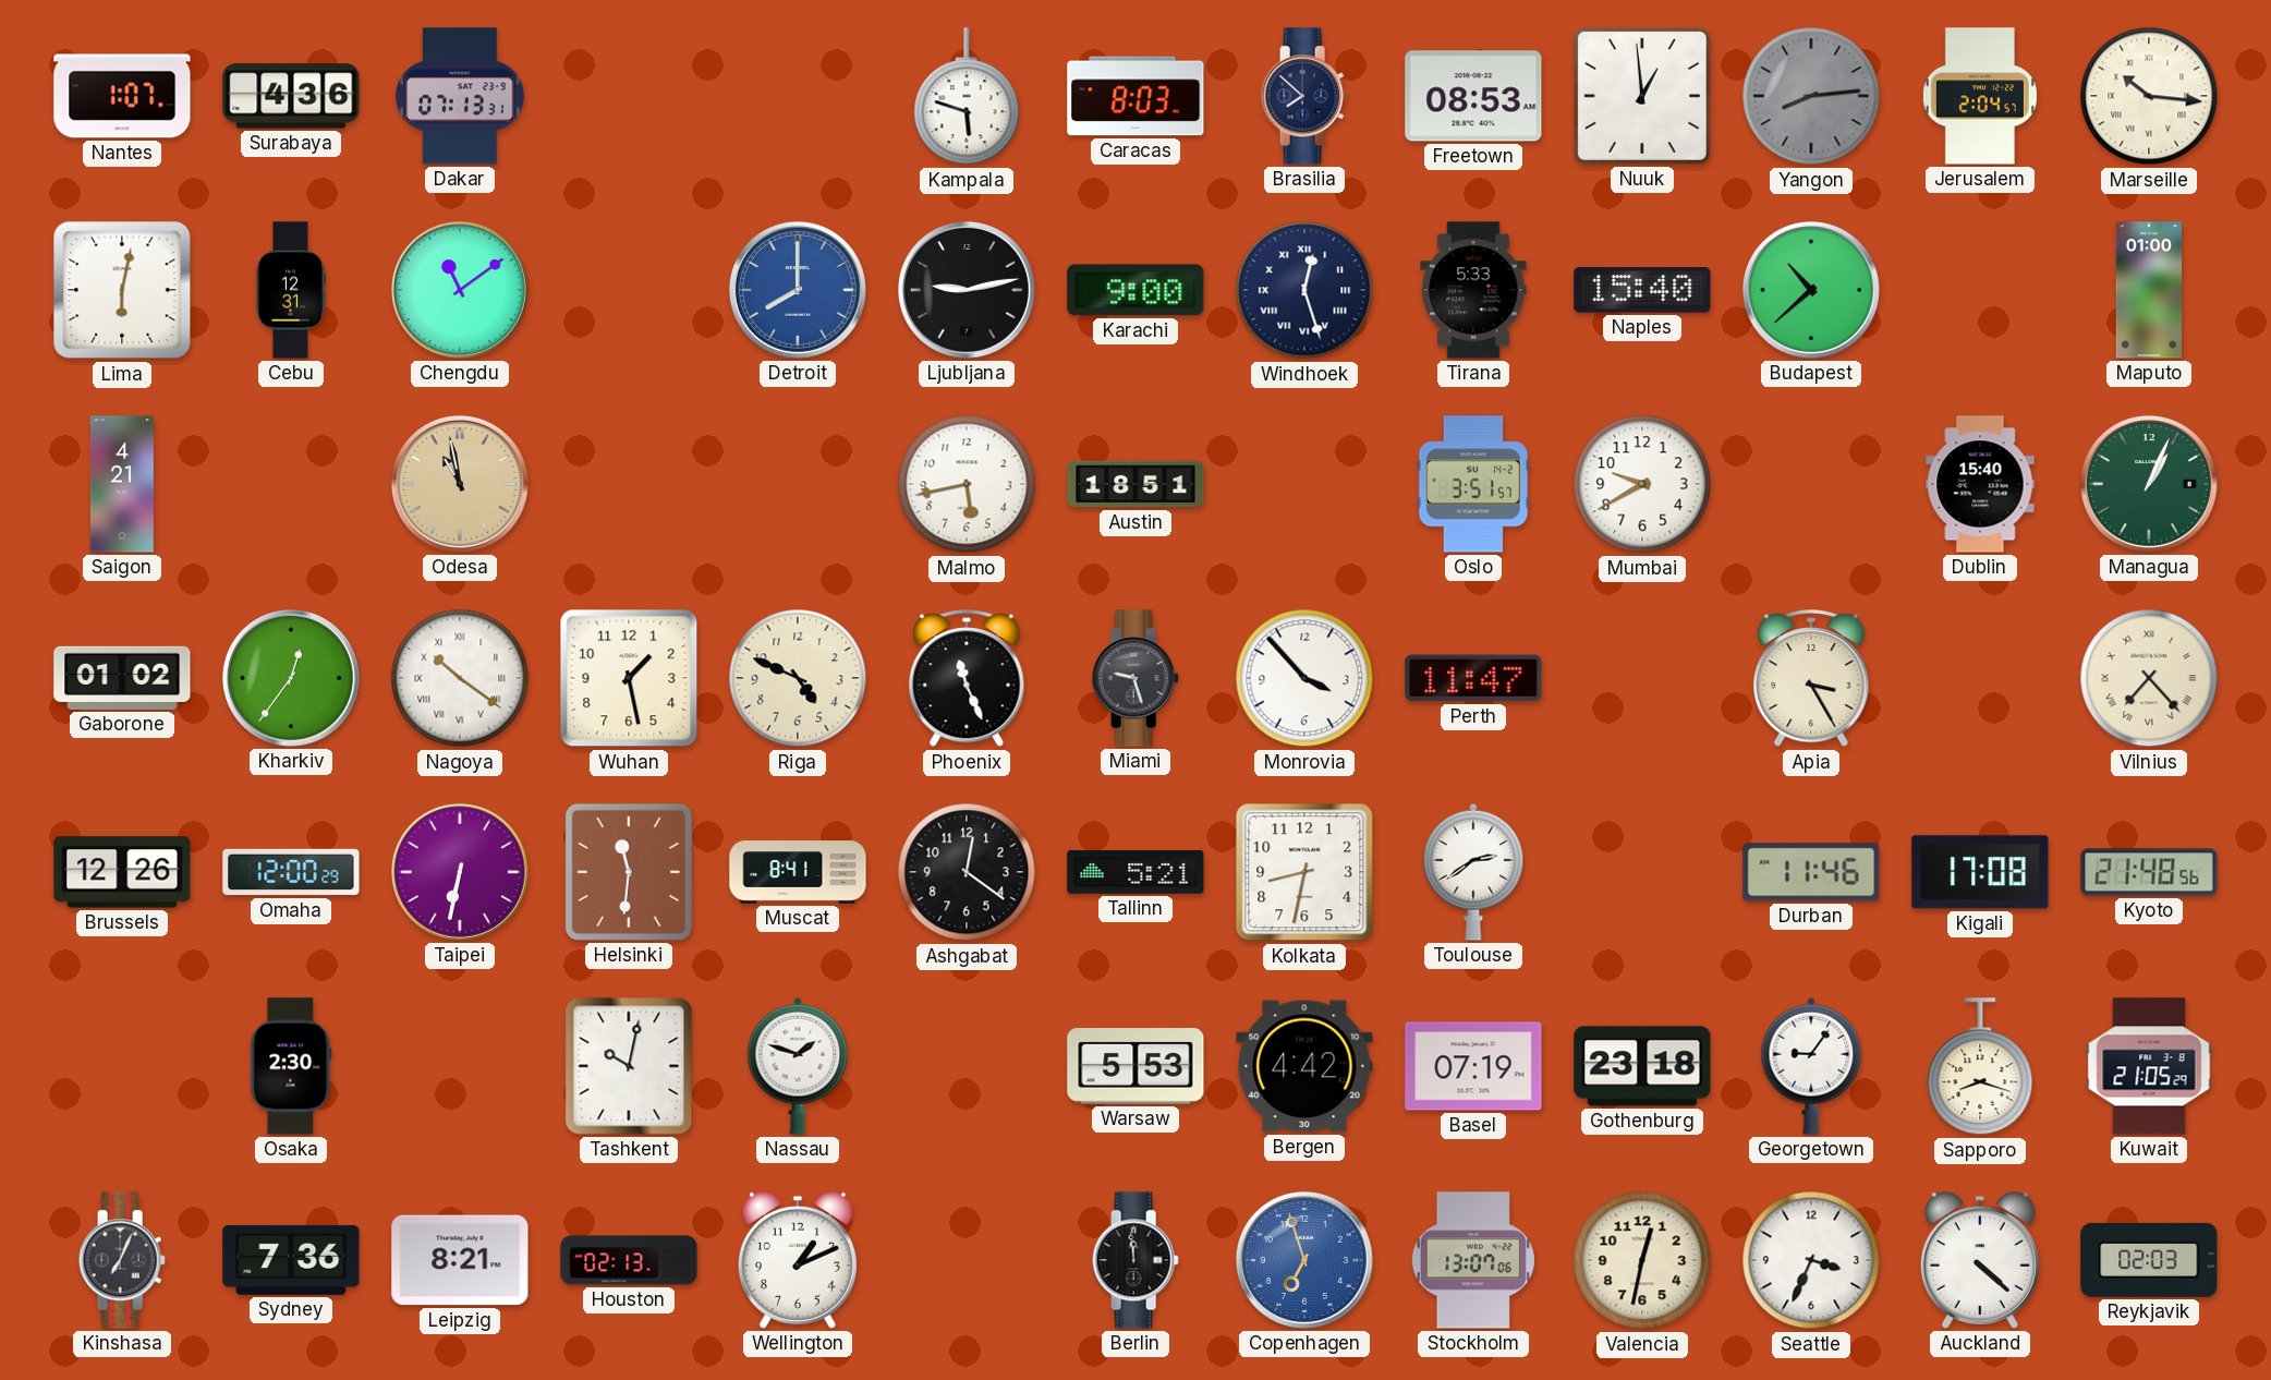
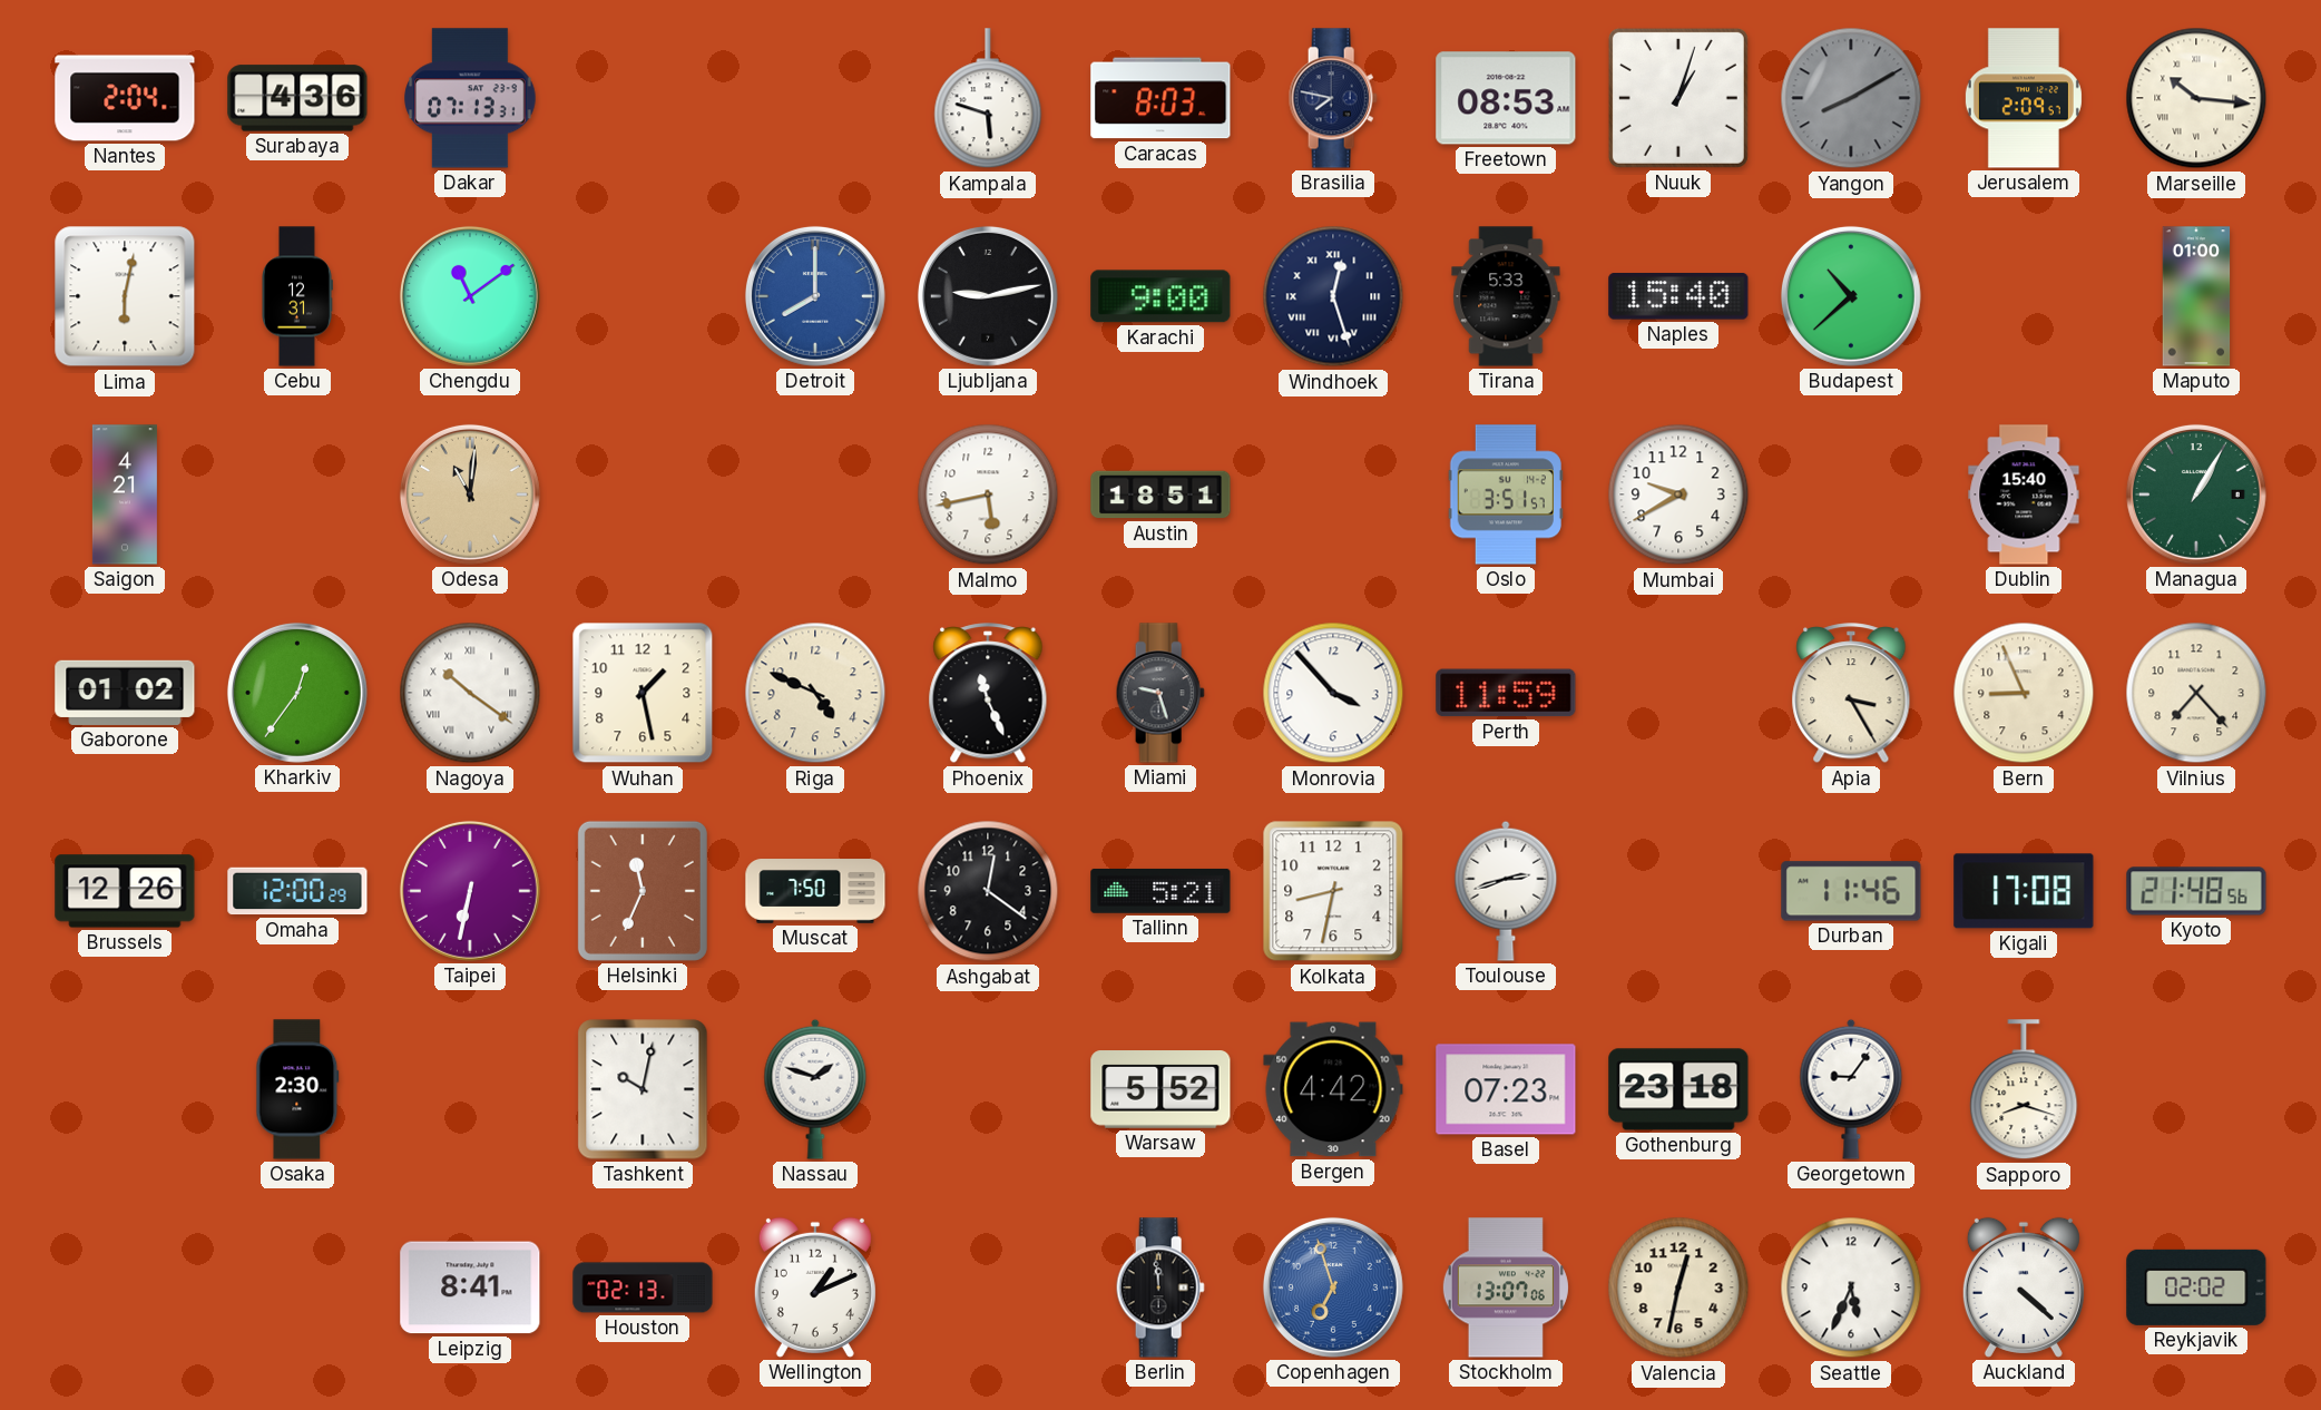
Nantes: 1:07 -> 2:04
Brasilia: 7:52 -> 7:47
Nuuk: 12:59 -> 1:03
Yangon: 8:14 -> 8:10
Jerusalem: 2:04 -> 2:09
Odesa: 10:58 -> 11:01
Managua: 1:04 -> 1:05
Perth: 11:47 -> 11:59
Bern: none -> 8:56
Vilnius numerals: Roman -> Arabic
Helsinki: 11:31 -> 11:34
Muscat: 8:41 -> 7:50
Toulouse: 2:39 -> 2:42
Warsaw: 5:53 -> 5:52
Basel: 07:19 -> 07:23
Kuwait: 21:05 -> none
Kinshasa: 7:04 -> none
Sydney: 7:36 -> none
Leipzig: 8:21 -> 8:41
Seattle: 3:34 -> 5:34
Reykjavik: 02:03 -> 02:02
